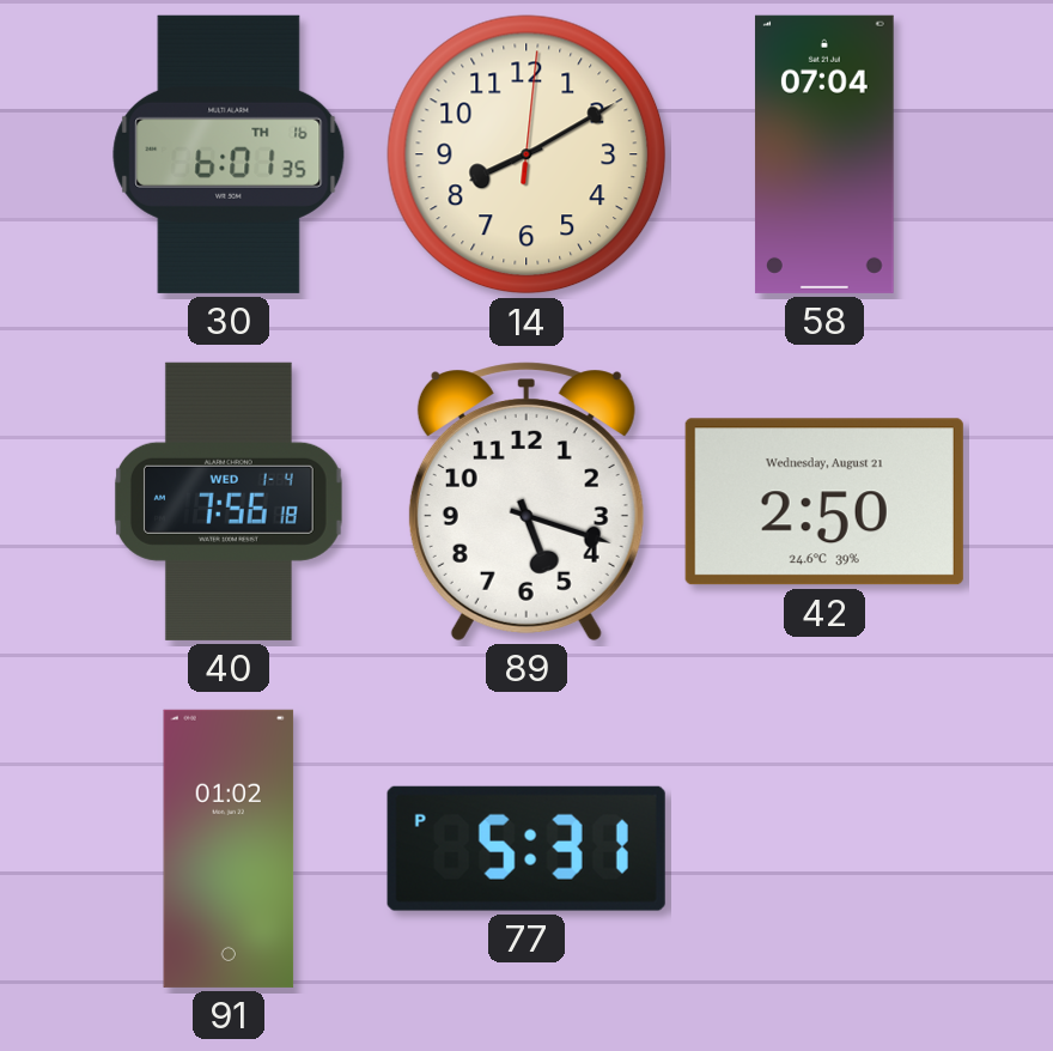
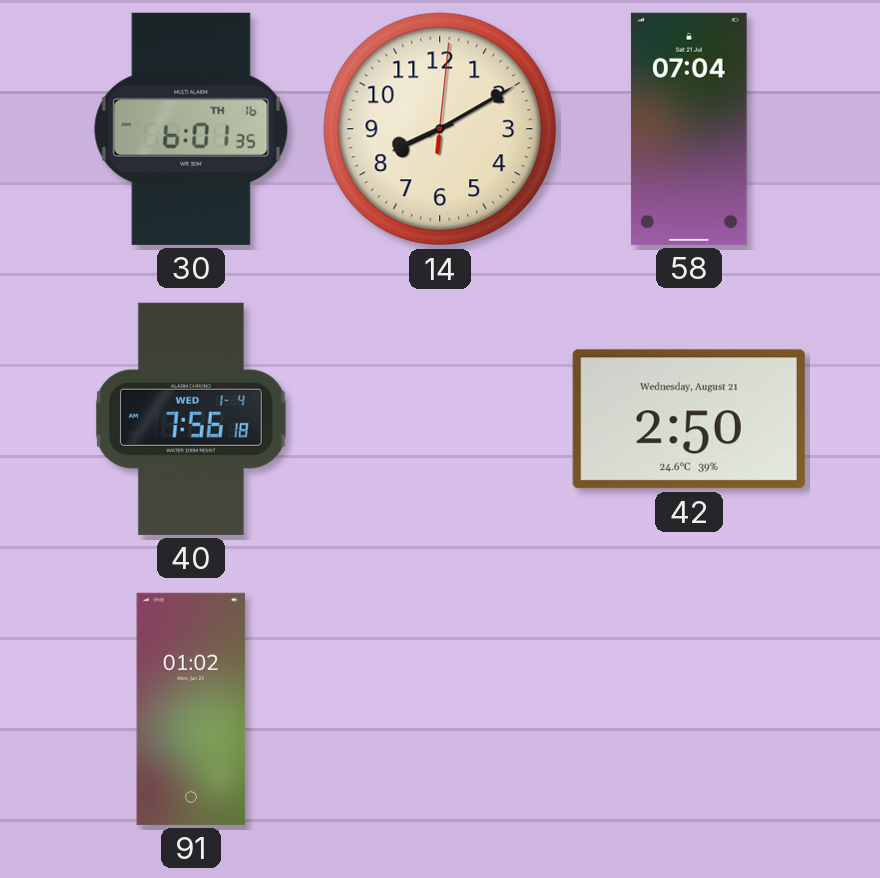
89: 5:18 -> none
77: 5:31 -> none
